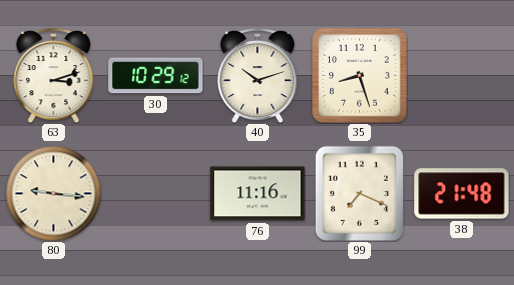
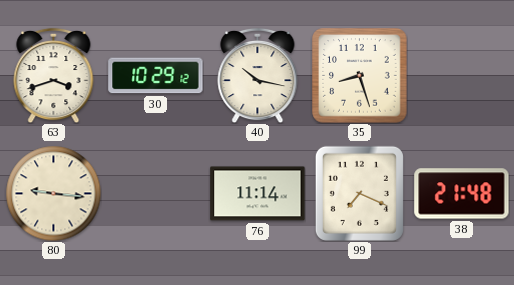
63: 3:12 -> 3:42
40: 10:12 -> 10:17
76: 11:16 -> 11:14
